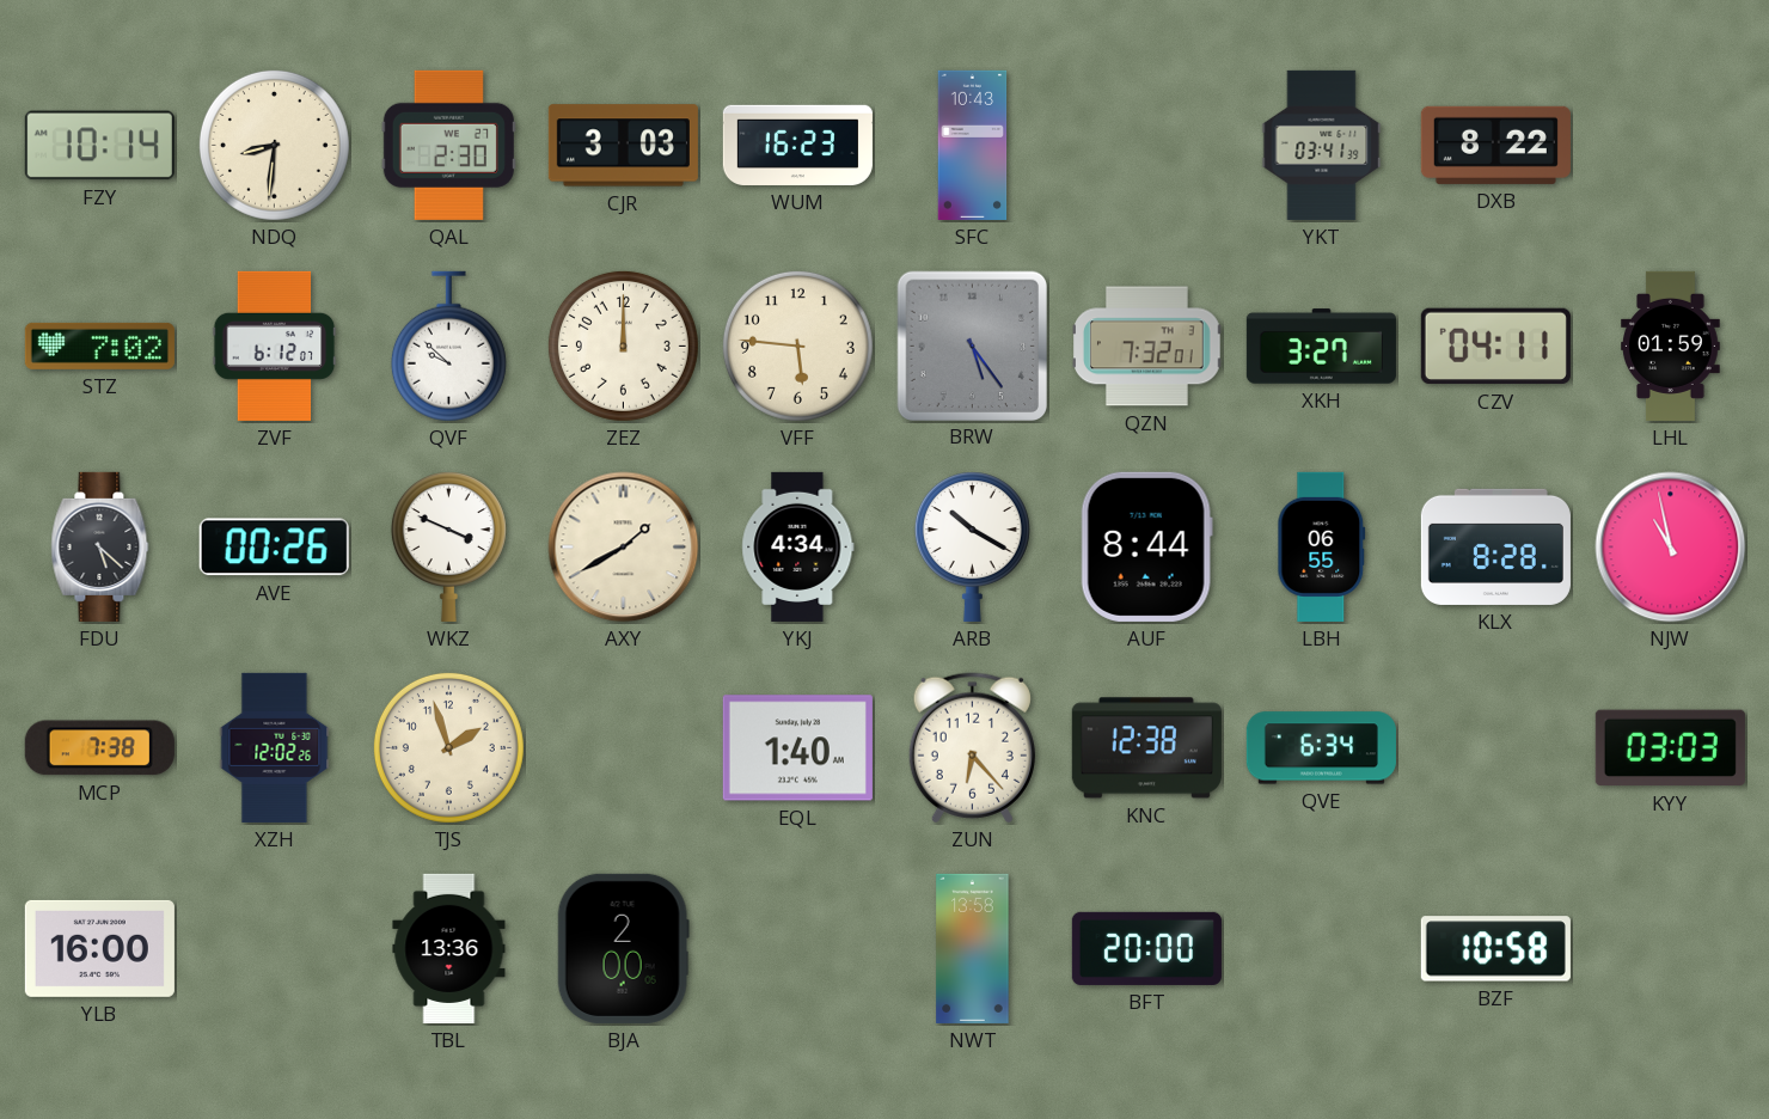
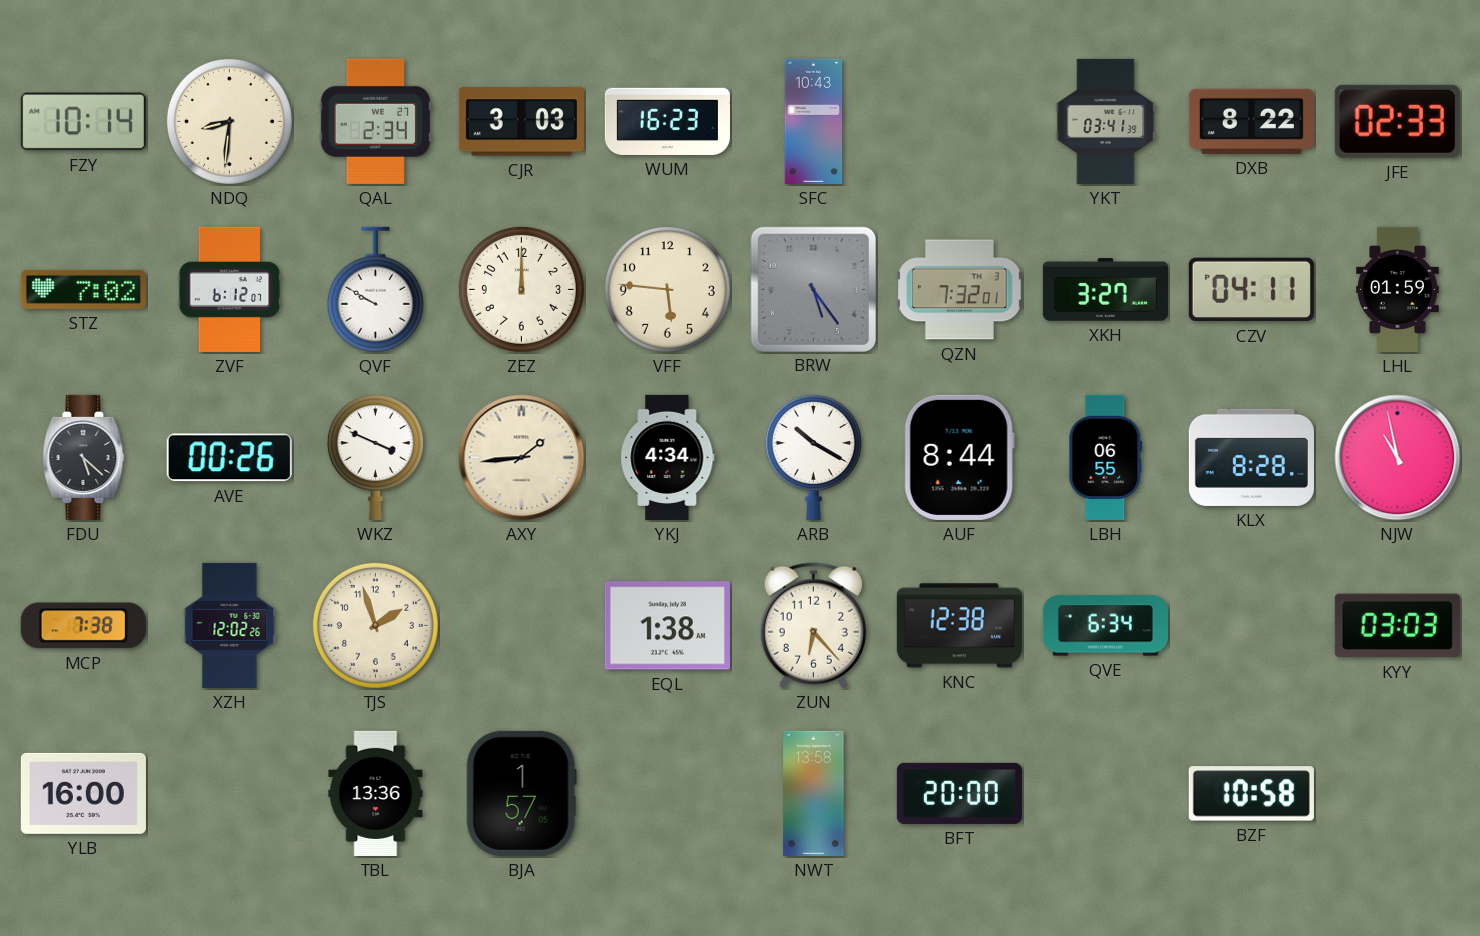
QAL: 2:30 -> 2:34
JFE: none -> 02:33
QVF: 9:52 -> 9:50
AXY: 1:40 -> 1:44
EQL: 1:40 -> 1:38
BJA: 2:00 -> 1:57
